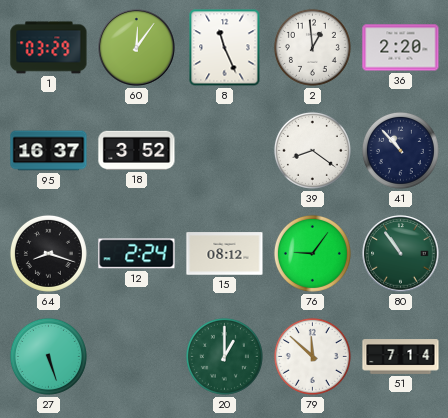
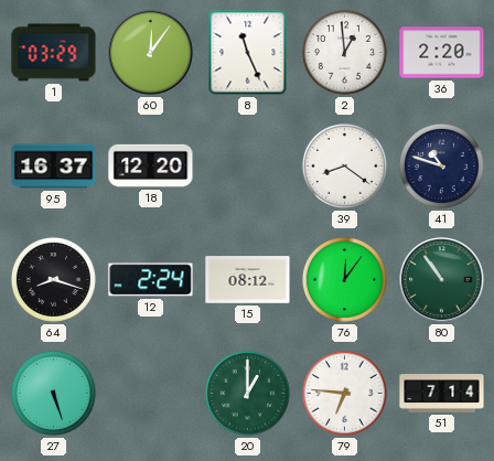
18: 3:52 -> 12:20
41: 10:53 -> 10:48
76: 9:06 -> 12:06
79: 11:52 -> 6:46
